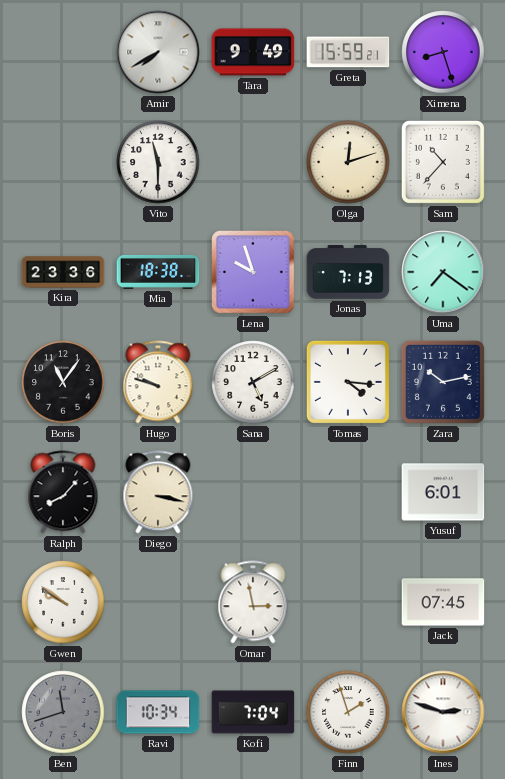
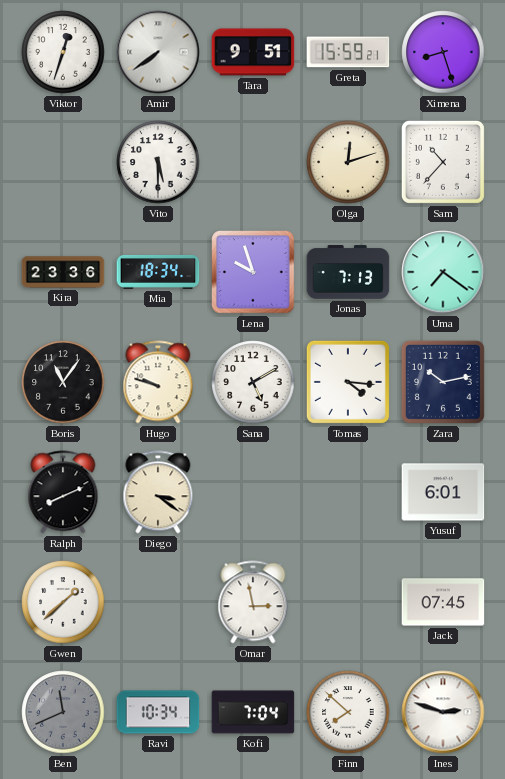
Viktor: none -> 12:33
Amir: 7:40 -> 7:39
Tara: 9:49 -> 9:51
Vito: 11:30 -> 5:30
Mia: 18:38 -> 18:34
Ralph: 8:07 -> 8:11
Diego: 3:17 -> 3:21
Gwen: 9:51 -> 1:38
Ben: 11:42 -> 11:41
Finn: 1:57 -> 7:52
